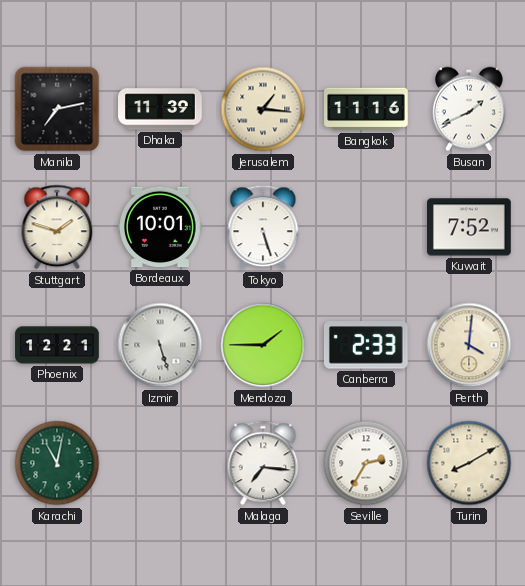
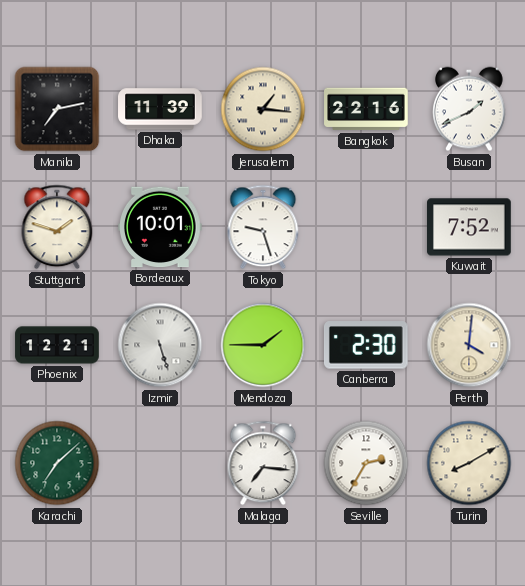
Bangkok: 11:16 -> 22:16
Tokyo: 5:27 -> 9:27
Canberra: 2:33 -> 2:30
Karachi: 11:02 -> 7:08
